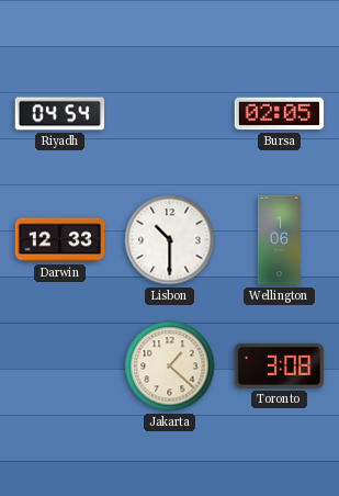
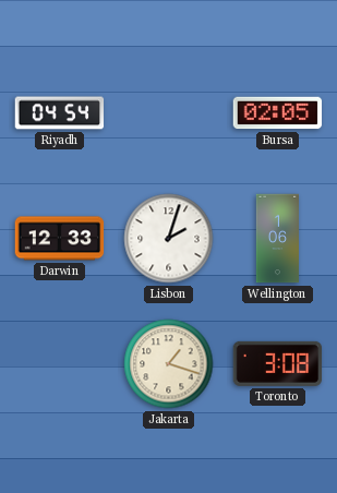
Lisbon: 10:30 -> 2:03
Jakarta: 1:22 -> 1:18
